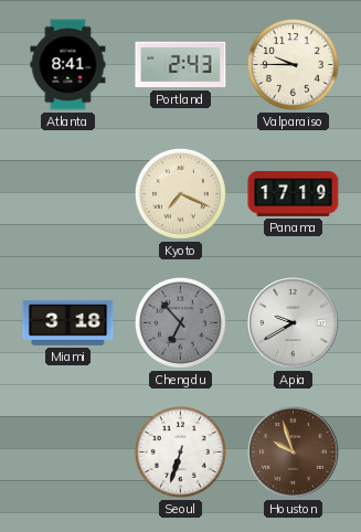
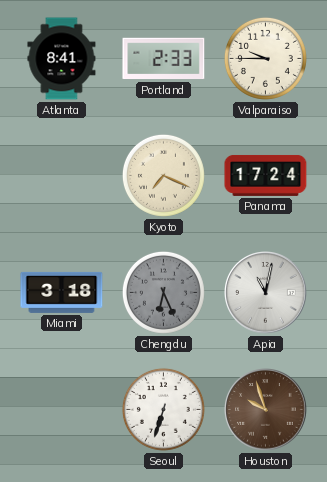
Portland: 2:43 -> 2:33
Panama: 17:19 -> 17:24
Chengdu: 6:53 -> 6:26
Apia: 9:40 -> 11:02
